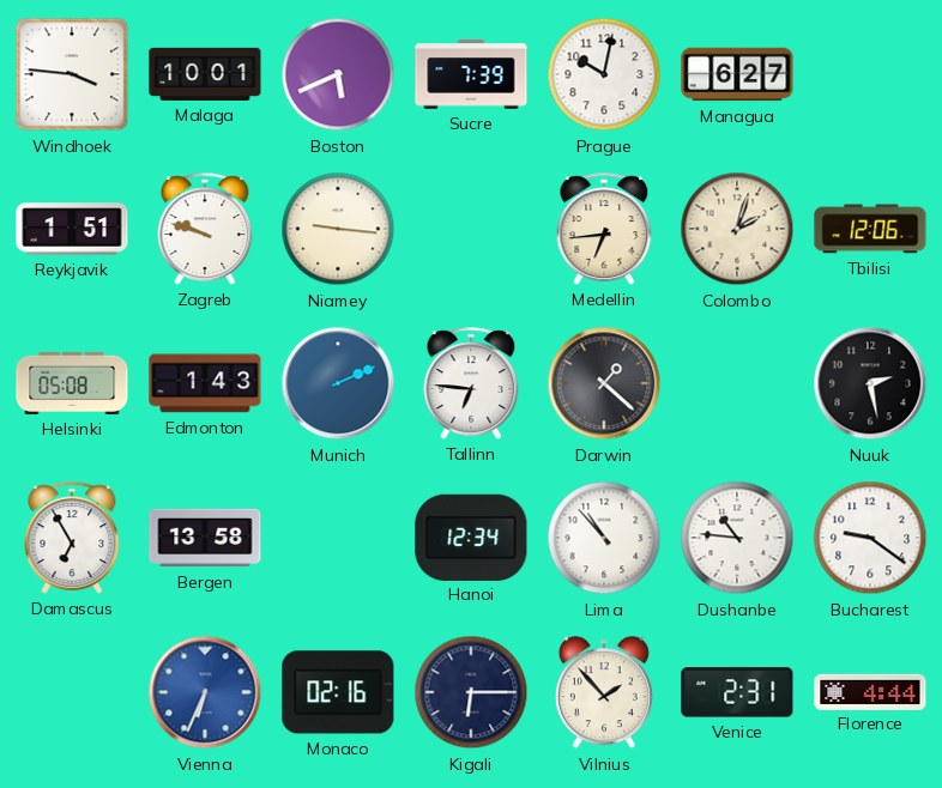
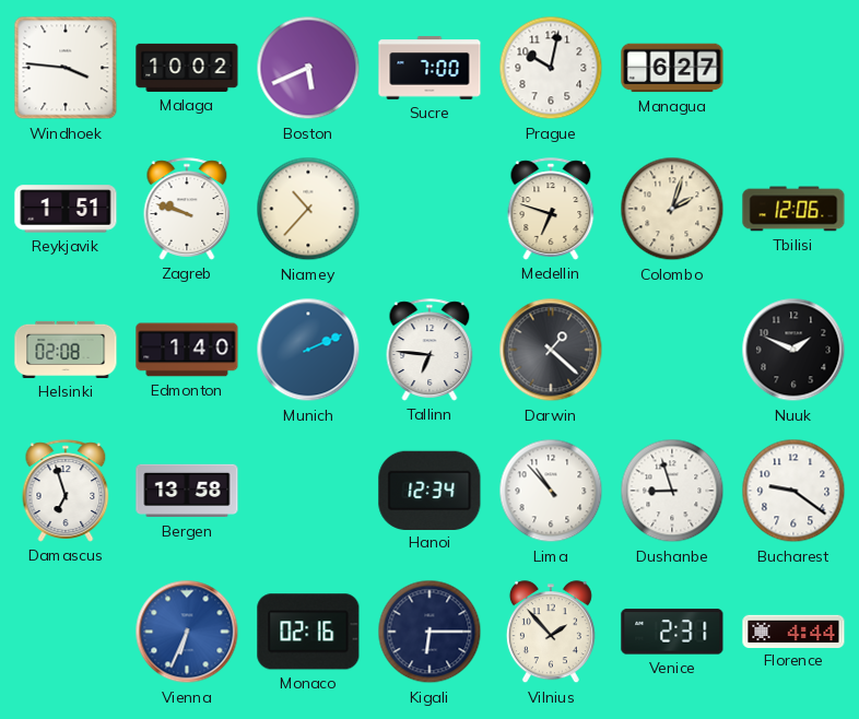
Malaga: 10:01 -> 10:02
Sucre: 7:39 -> 7:00
Niamey: 9:16 -> 10:37
Medellin: 6:44 -> 6:48
Helsinki: 05:08 -> 02:08
Edmonton: 1:43 -> 1:40
Nuuk: 2:28 -> 1:49
Damascus: 6:55 -> 6:57
Dushanbe: 10:46 -> 8:57
